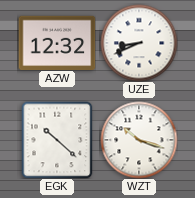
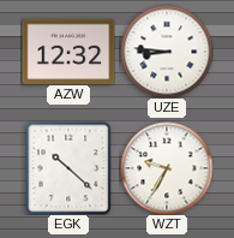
UZE: 8:41 -> 8:46
WZT: 10:18 -> 9:35
